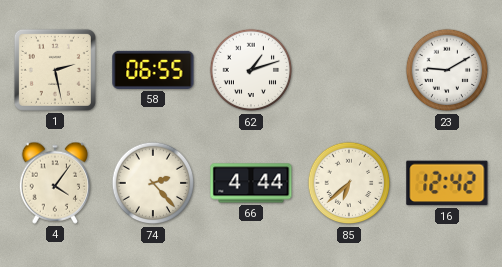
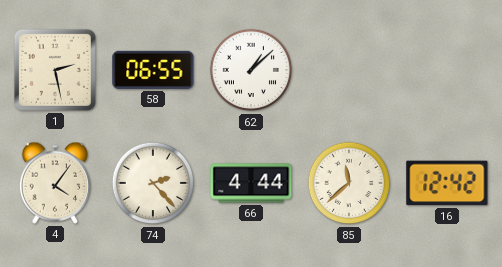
62: 1:12 -> 1:08
23: 9:10 -> none
85: 6:38 -> 11:38
